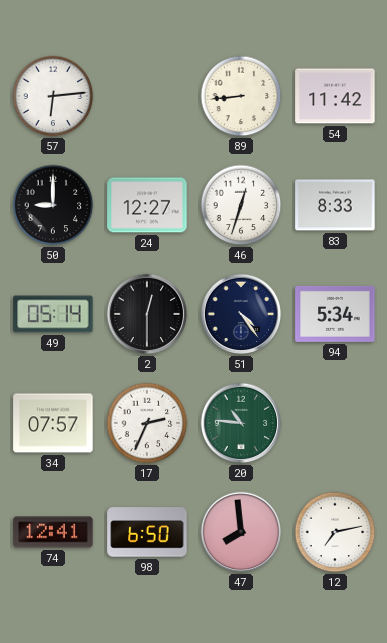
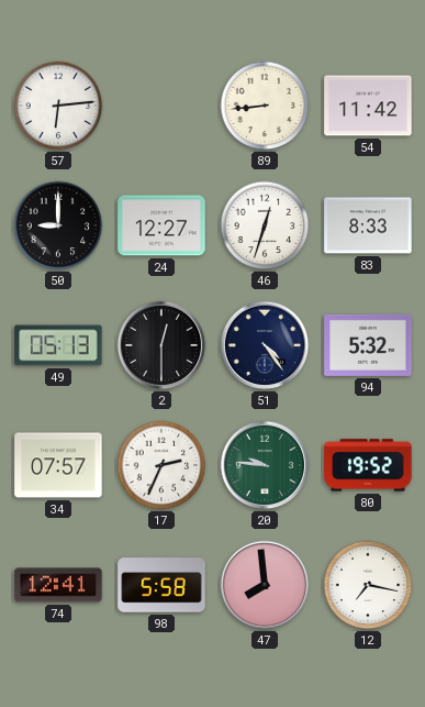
49: 05:14 -> 05:13
94: 5:34 -> 5:32
20: 10:46 -> 9:46
80: none -> 19:52
98: 6:50 -> 5:58
12: 7:13 -> 7:17
